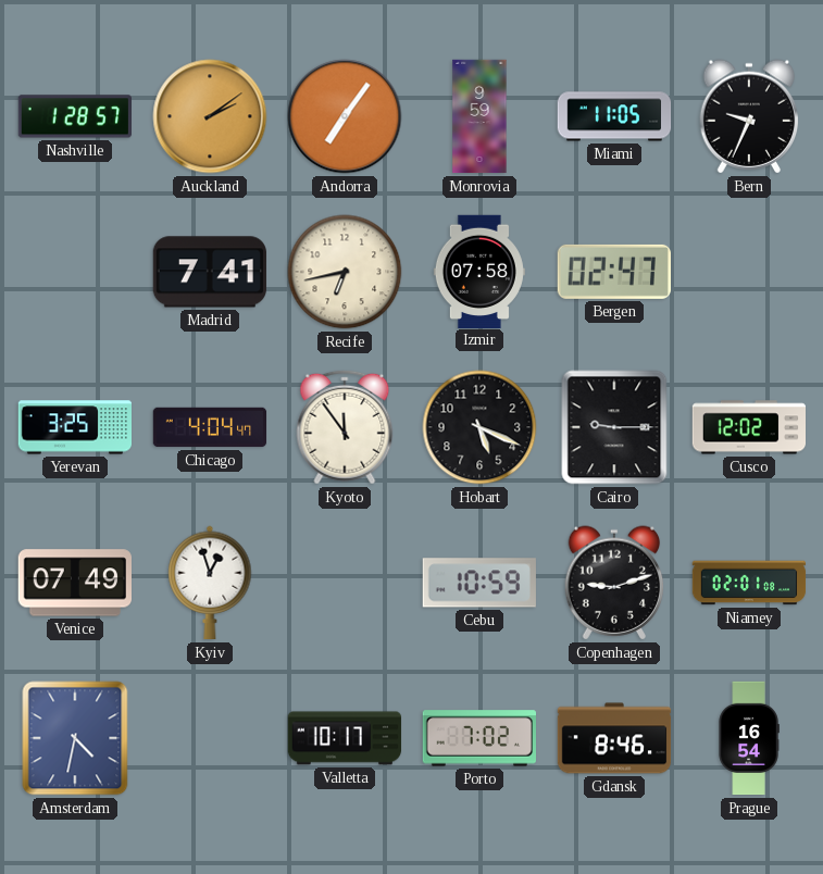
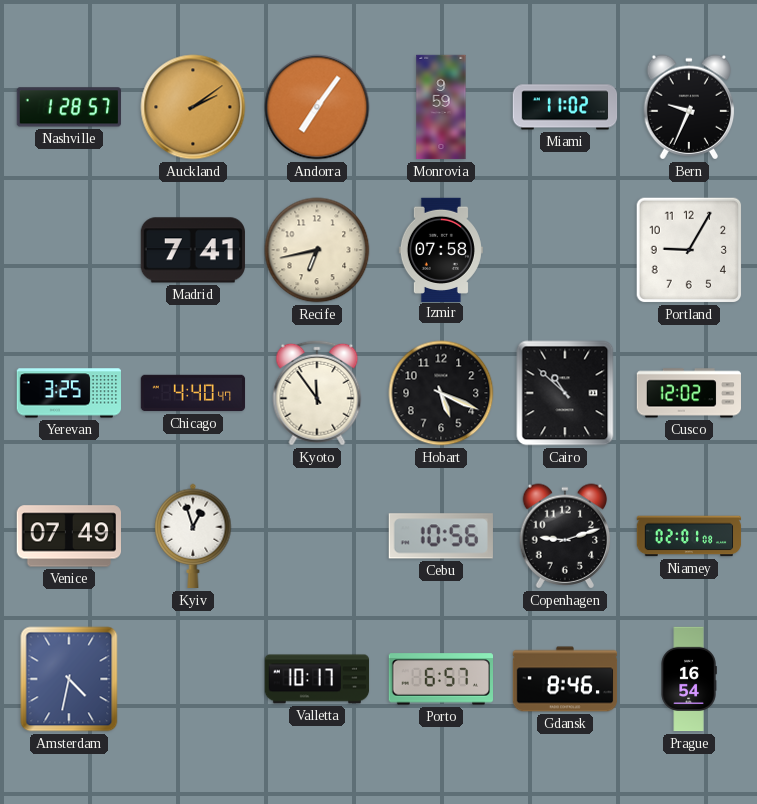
Miami: 11:05 -> 11:02
Bergen: 02:47 -> none
Portland: none -> 9:05
Chicago: 4:04 -> 4:40
Cairo: 9:15 -> 10:52
Cebu: 10:59 -> 10:56
Porto: 7:02 -> 6:57
